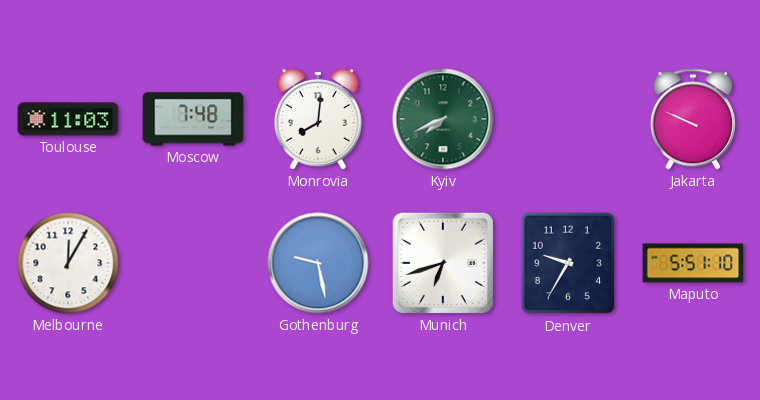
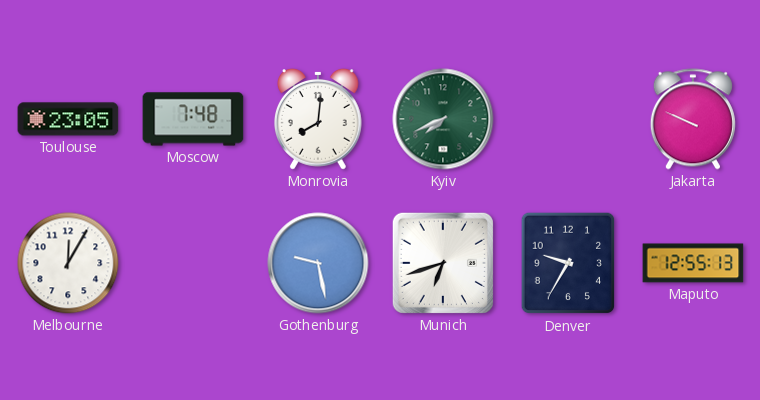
Toulouse: 11:03 -> 23:05
Maputo: 5:51 -> 12:55
